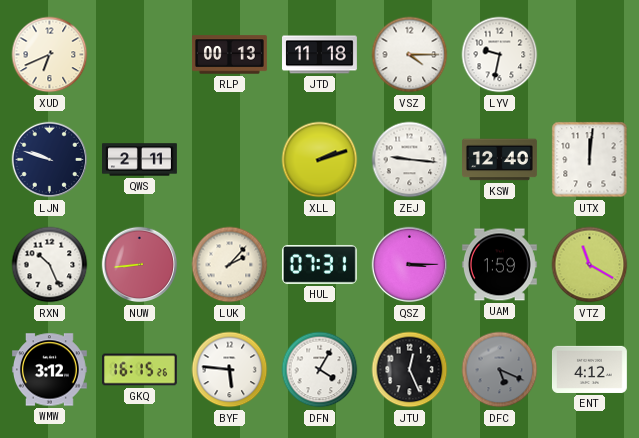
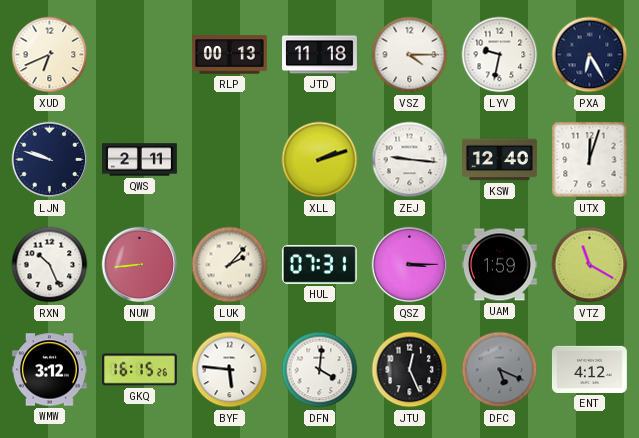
PXA: none -> 6:25
UTX: 12:01 -> 12:03
DFN: 4:05 -> 4:01
